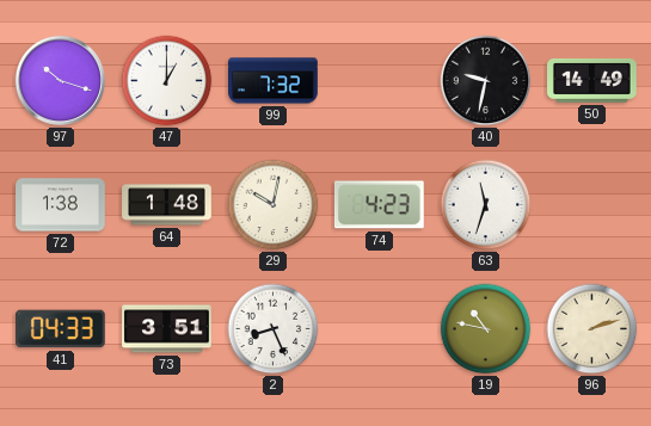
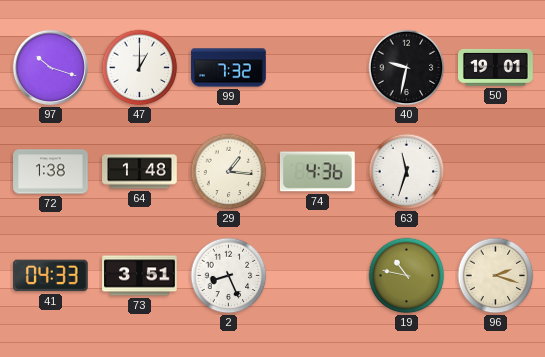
50: 14:49 -> 19:01
29: 10:02 -> 1:16
74: 4:23 -> 4:36
96: 2:12 -> 2:18
